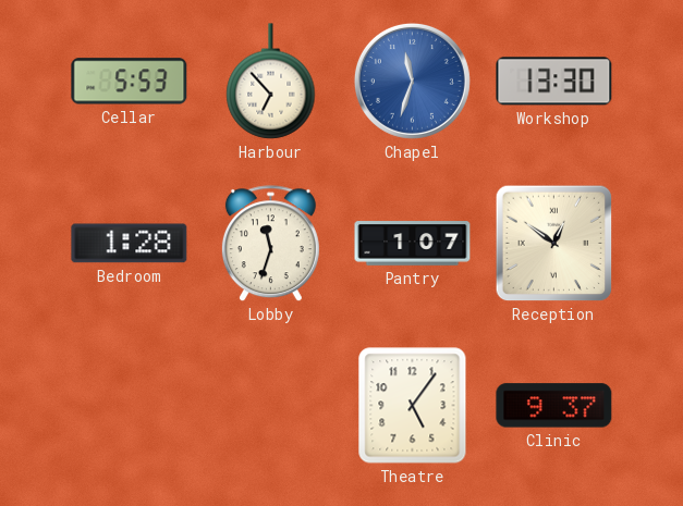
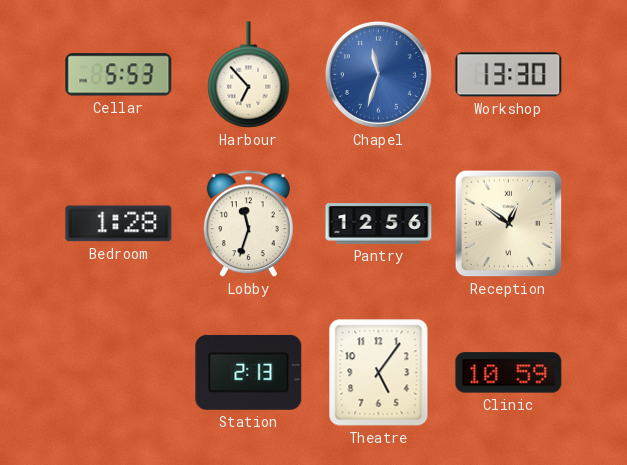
Pantry: 1:07 -> 12:56
Station: none -> 2:13
Clinic: 9:37 -> 10:59
